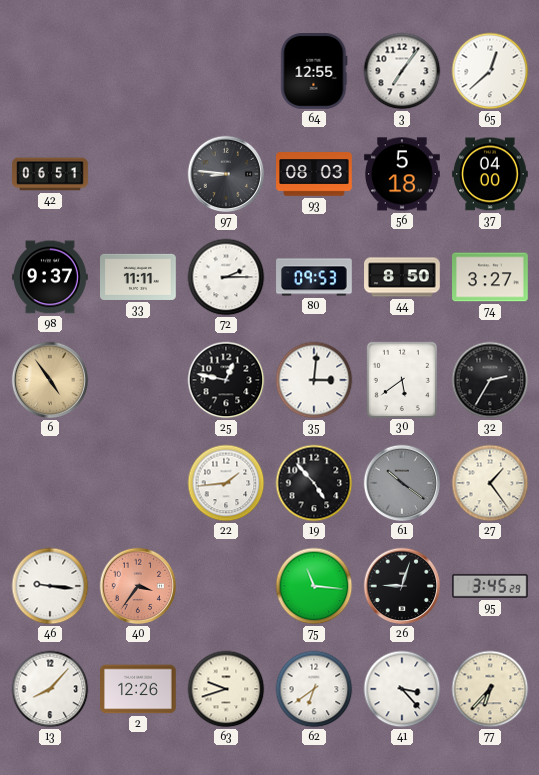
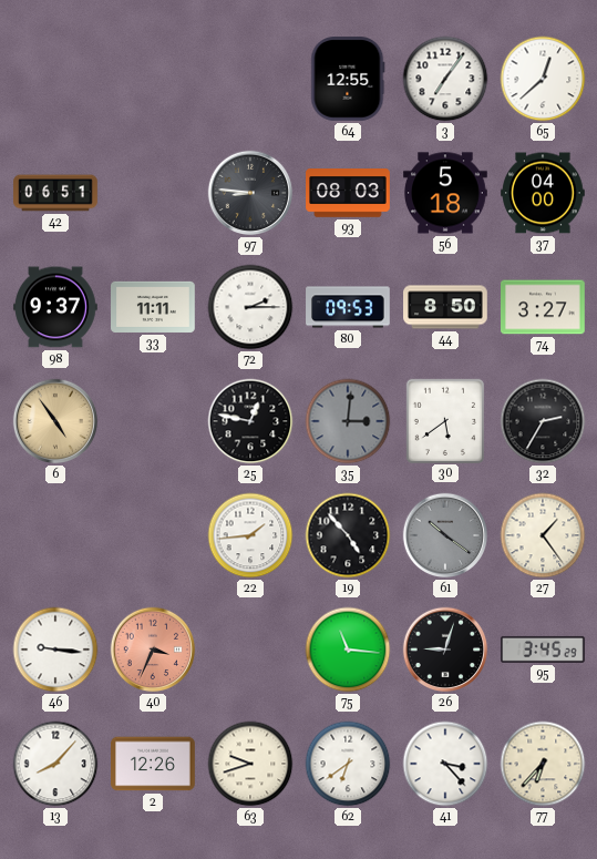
35 dial: white -> grey
40: 3:36 -> 3:34
